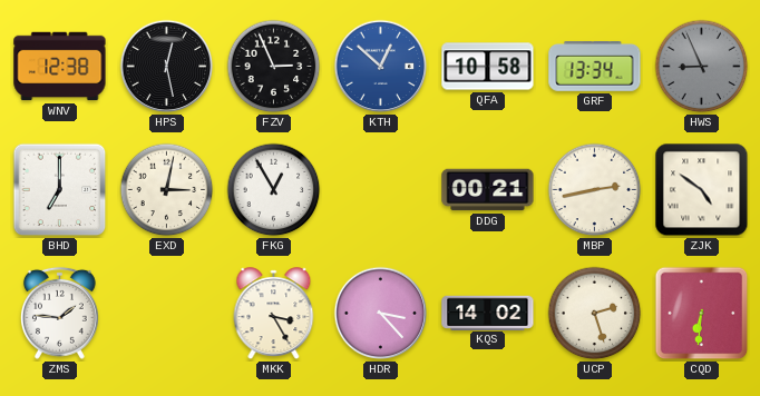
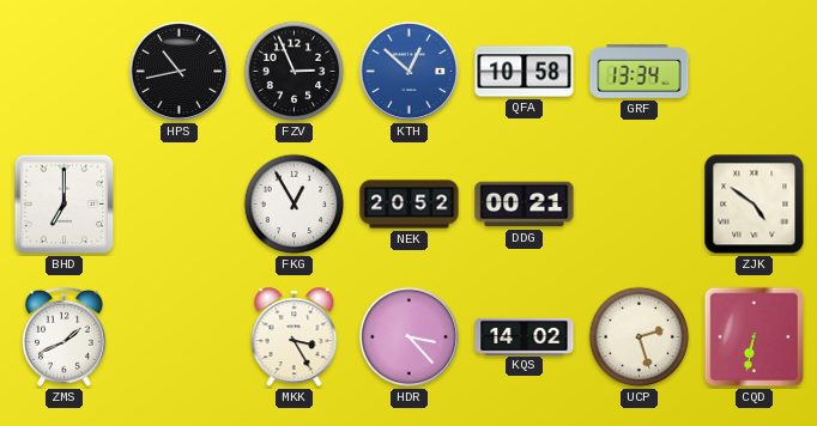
WNV: 12:38 -> none
HPS: 12:28 -> 10:43
HWS: 8:56 -> none
EXD: 3:02 -> none
NEK: none -> 20:52
MBP: 2:43 -> none
ZMS: 1:46 -> 1:41
CQD: 6:31 -> 6:32
